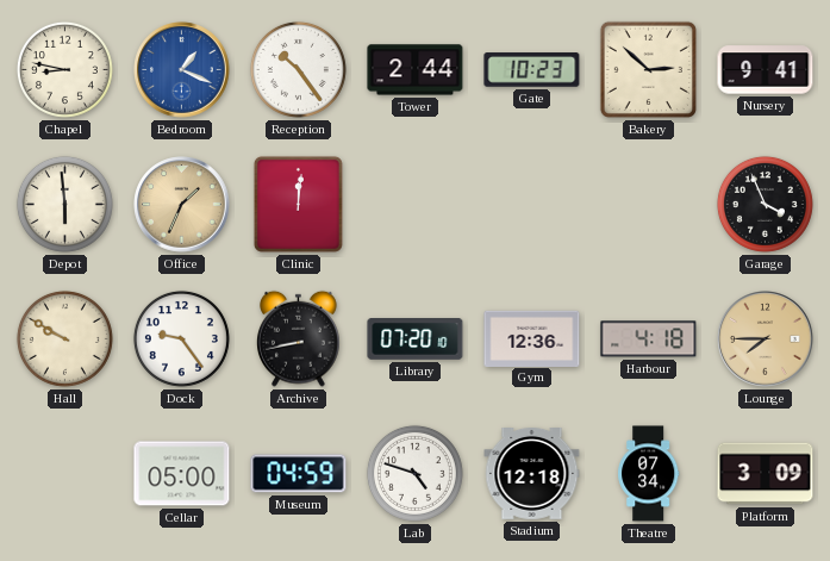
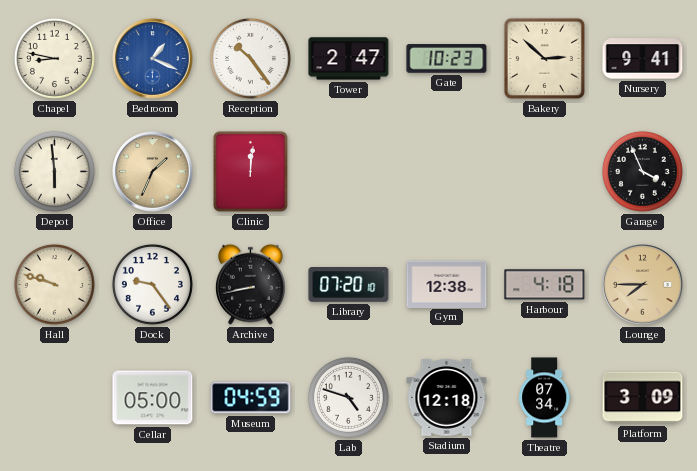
Tower: 2:44 -> 2:47
Hall: 9:50 -> 9:48
Gym: 12:36 -> 12:38
